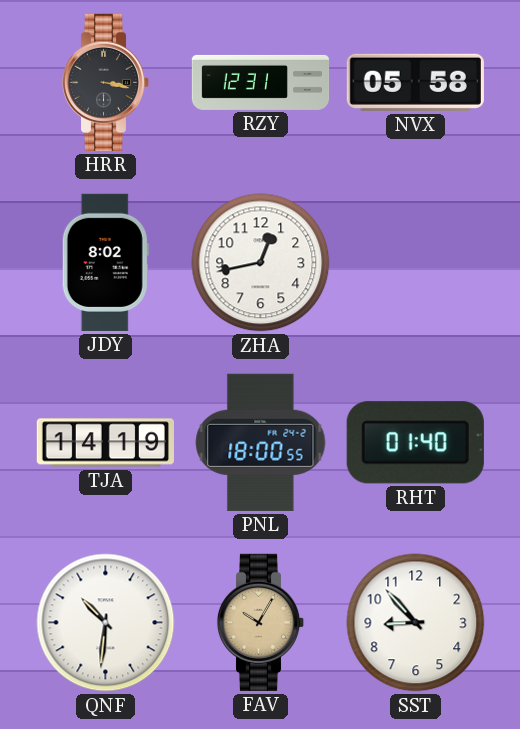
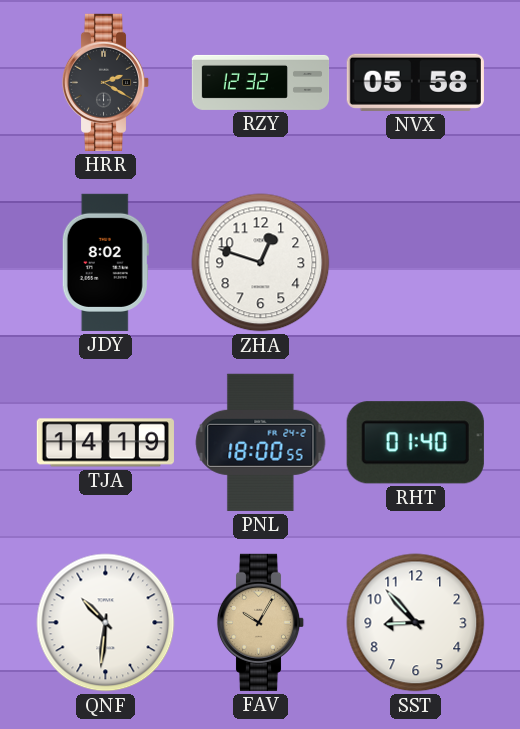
HRR: 3:17 -> 2:20
RZY: 12:31 -> 12:32
ZHA: 12:43 -> 12:48
